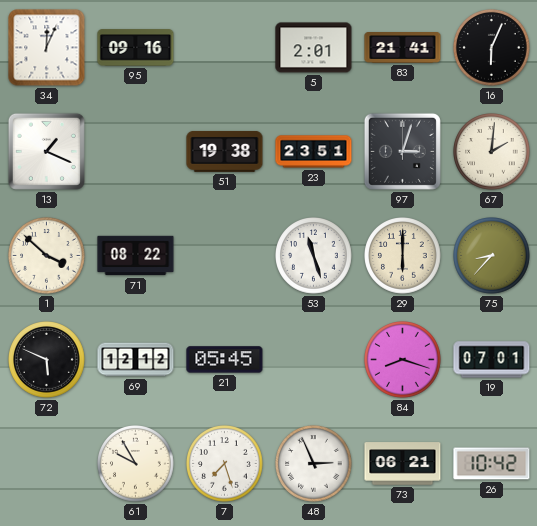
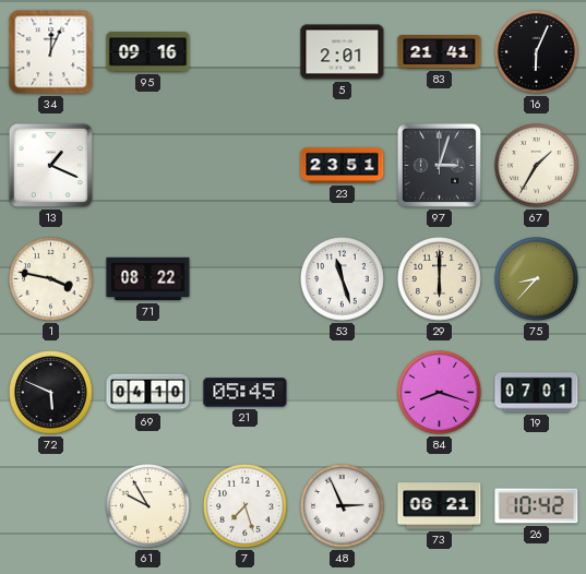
51: 19:38 -> none
67: 2:01 -> 1:35
1: 3:52 -> 3:47
69: 12:12 -> 04:10
